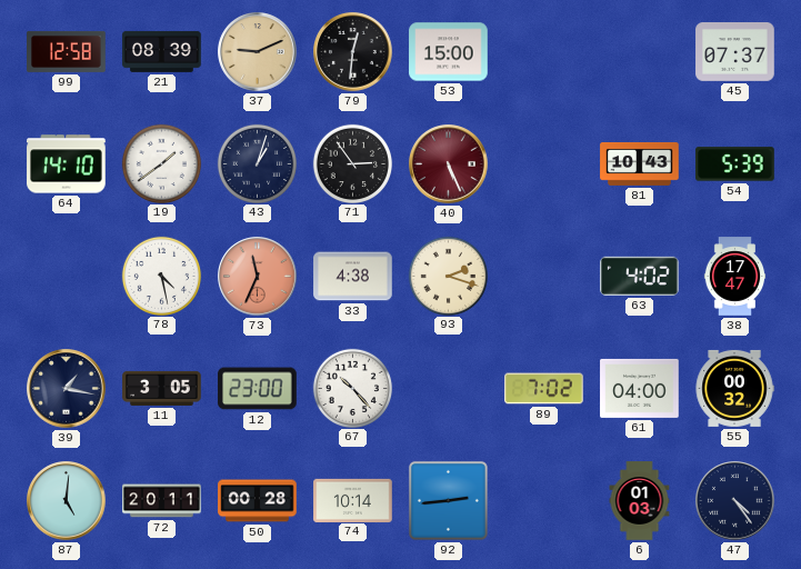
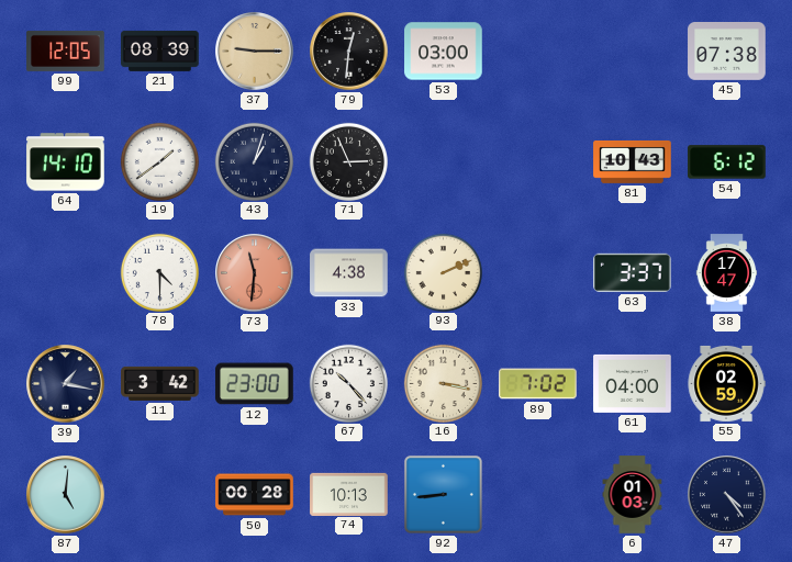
99: 12:58 -> 12:05
37: 9:11 -> 9:15
53: 15:00 -> 03:00
45: 07:37 -> 07:38
71: 2:54 -> 2:56
40: 5:26 -> none
54: 5:39 -> 6:12
78: 4:28 -> 4:30
73: 11:34 -> 11:31
93: 2:18 -> 2:11
63: 4:02 -> 3:37
11: 3:05 -> 3:42
16: none -> 3:17
55: 00:32 -> 02:59
72: 20:11 -> none
74: 10:14 -> 10:13
92: 2:44 -> 8:44
